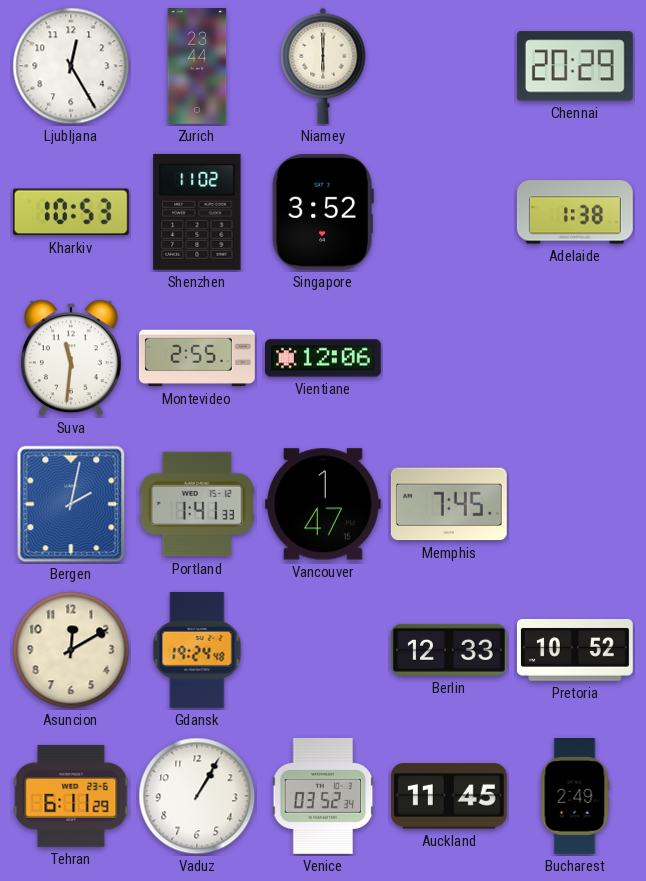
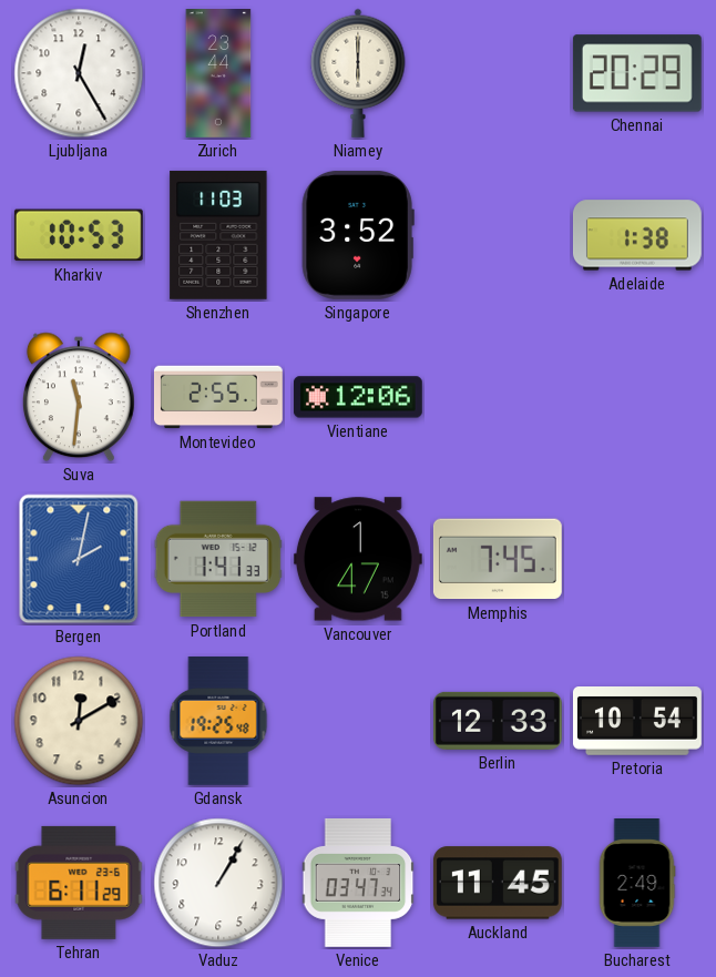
Shenzhen: 11:02 -> 11:03
Gdansk: 19:24 -> 19:25
Pretoria: 10:52 -> 10:54
Venice: 03:52 -> 03:47
